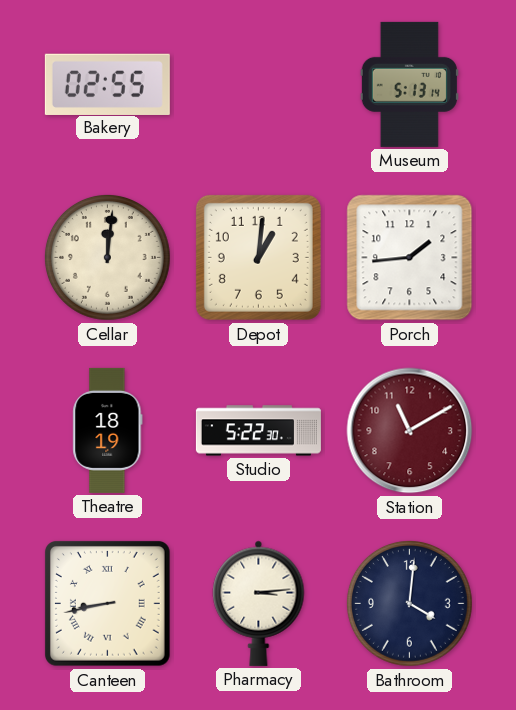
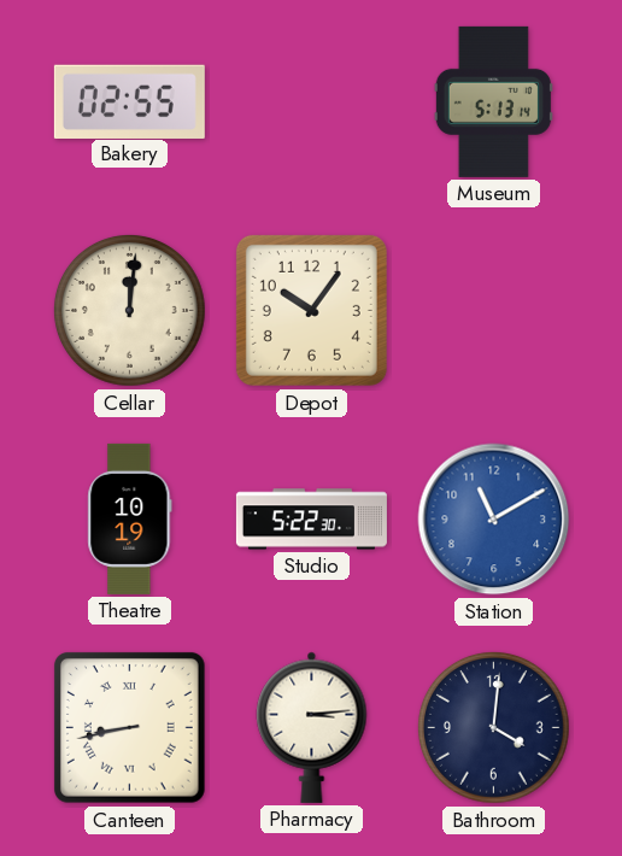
Depot: 1:01 -> 10:06
Porch: 1:44 -> none
Theatre: 18:19 -> 10:19
Station dial: burgundy -> blue
